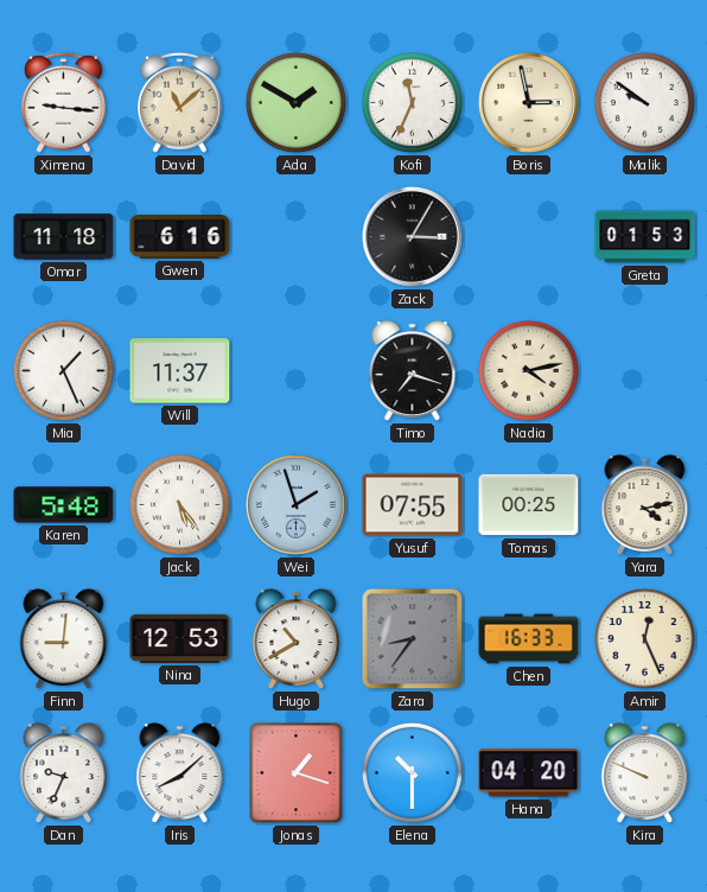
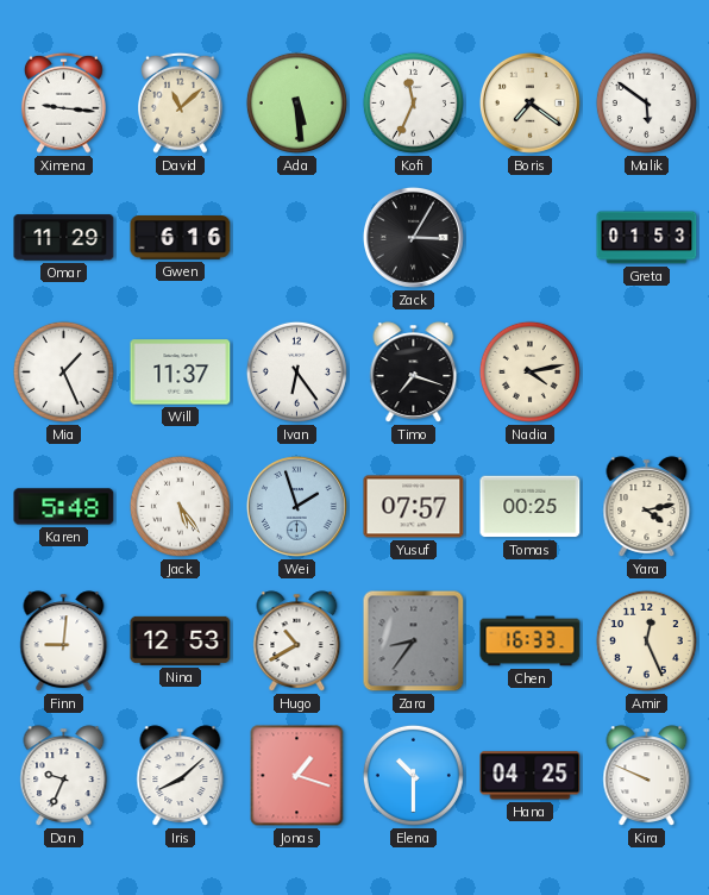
Ada: 1:50 -> 5:29
Boris: 2:58 -> 7:21
Malik: 9:51 -> 5:51
Omar: 11:18 -> 11:29
Ivan: none -> 6:24
Yusuf: 07:55 -> 07:57
Hana: 04:20 -> 04:25
